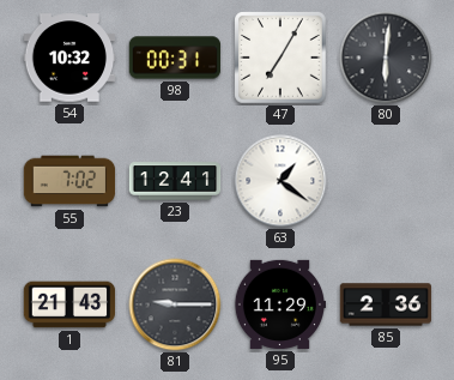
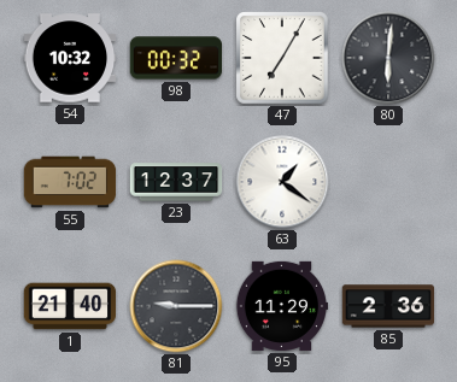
98: 00:31 -> 00:32
23: 12:41 -> 12:37
1: 21:43 -> 21:40
